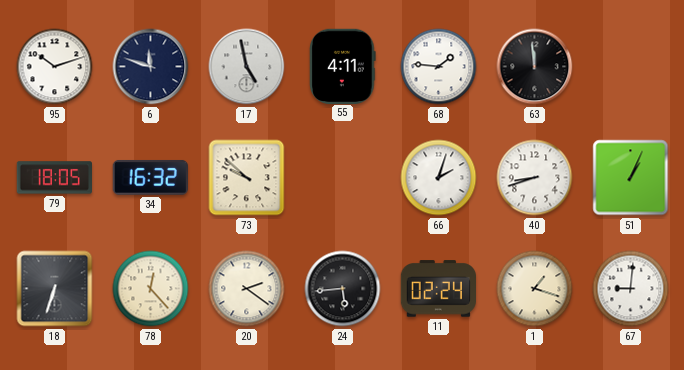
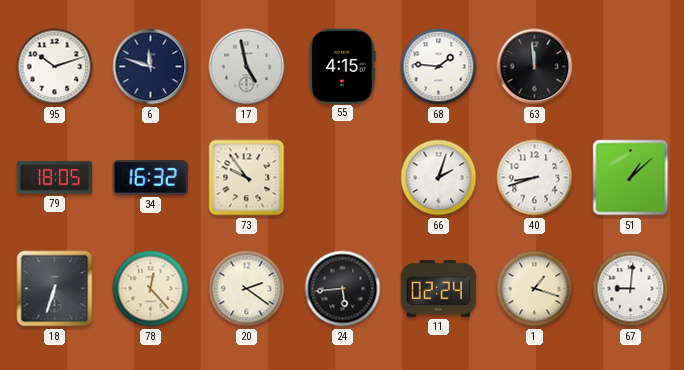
55: 4:11 -> 4:15
73: 9:52 -> 9:54
51: 1:04 -> 1:08
